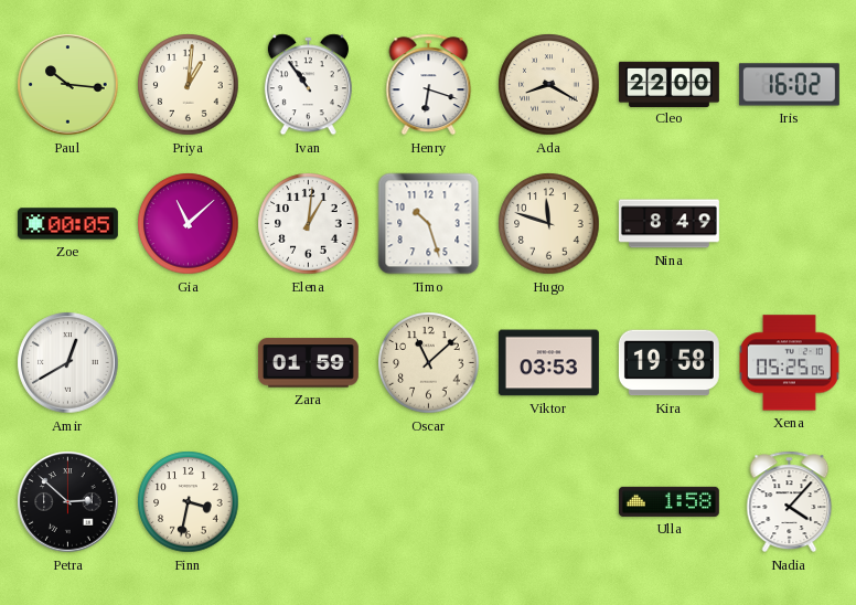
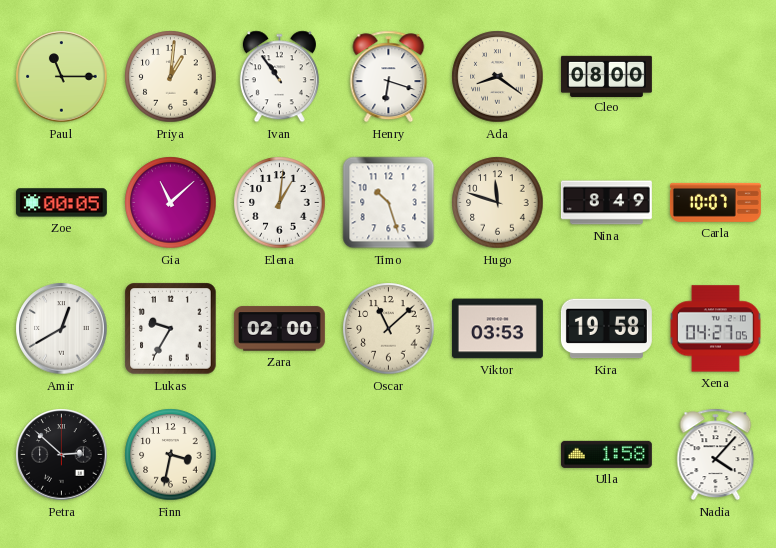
Paul: 10:16 -> 11:15
Ada: 8:20 -> 8:21
Cleo: 22:00 -> 08:00
Iris: 16:02 -> none
Carla: none -> 10:07
Lukas: none -> 9:35
Zara: 01:59 -> 02:00
Xena: 05:25 -> 04:27
